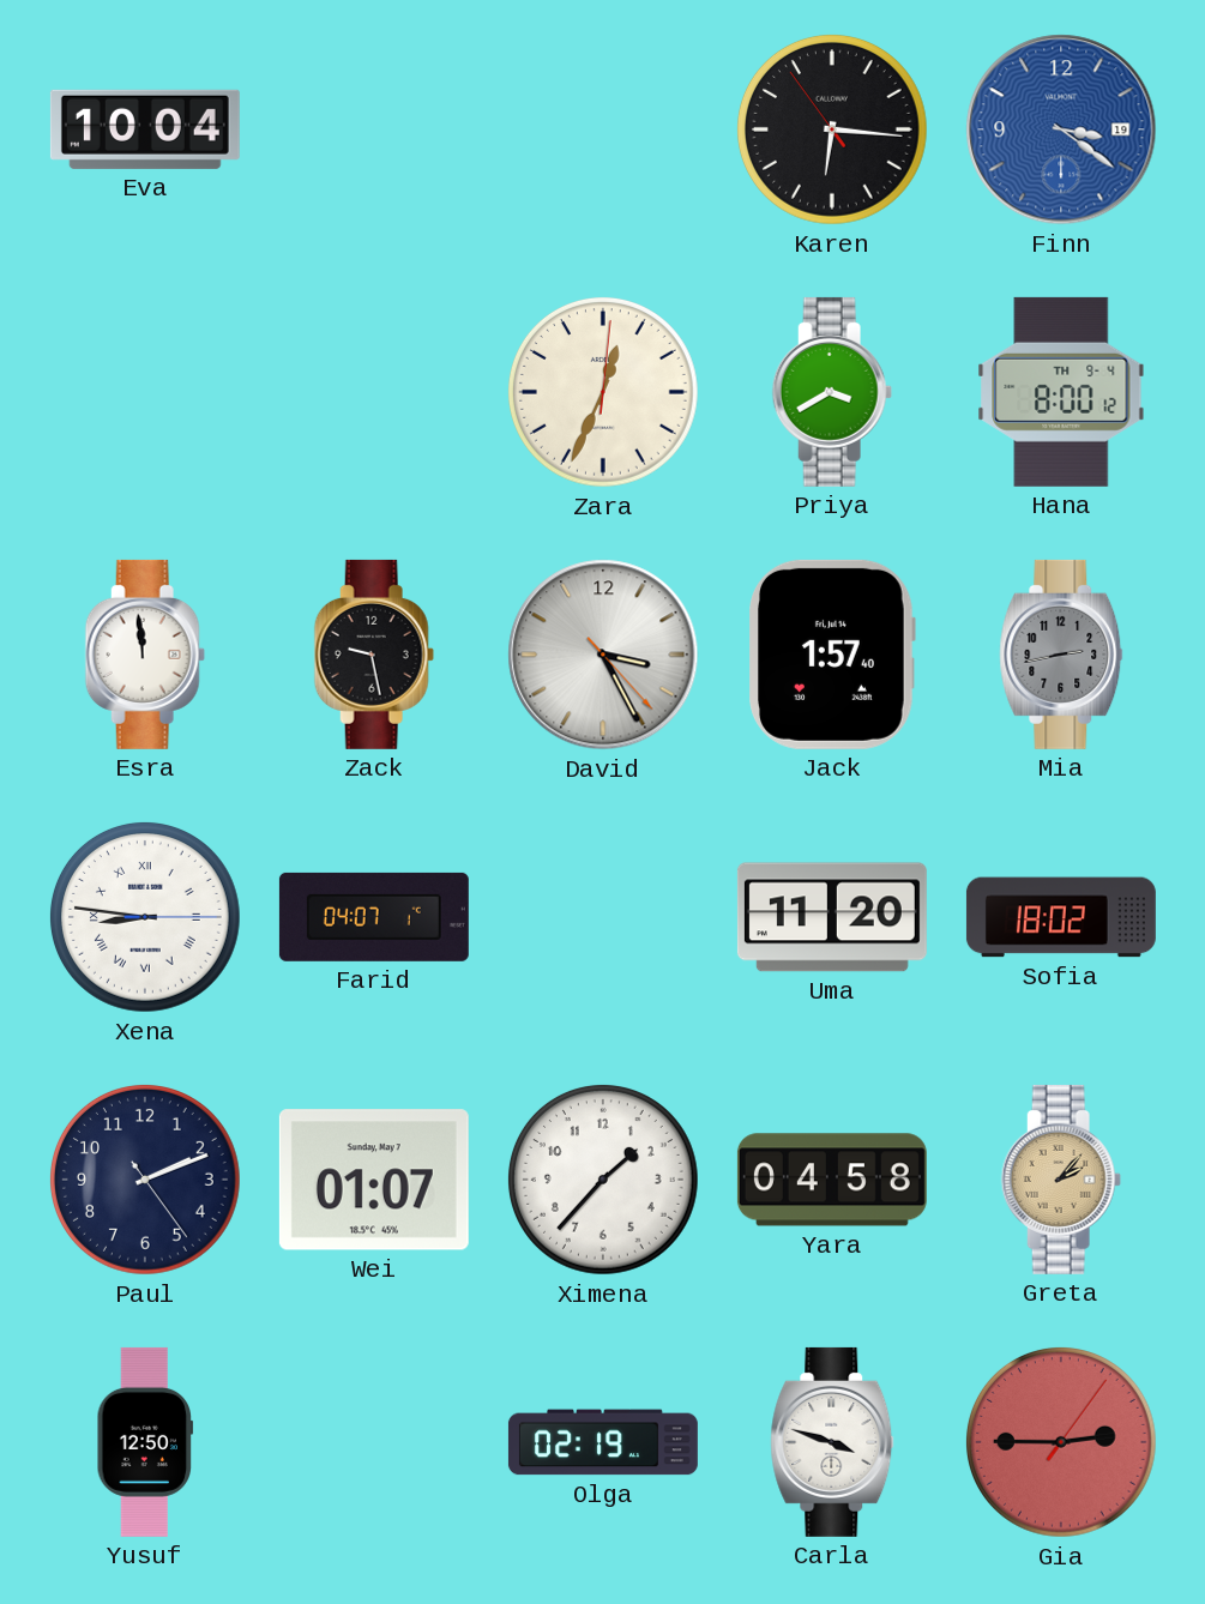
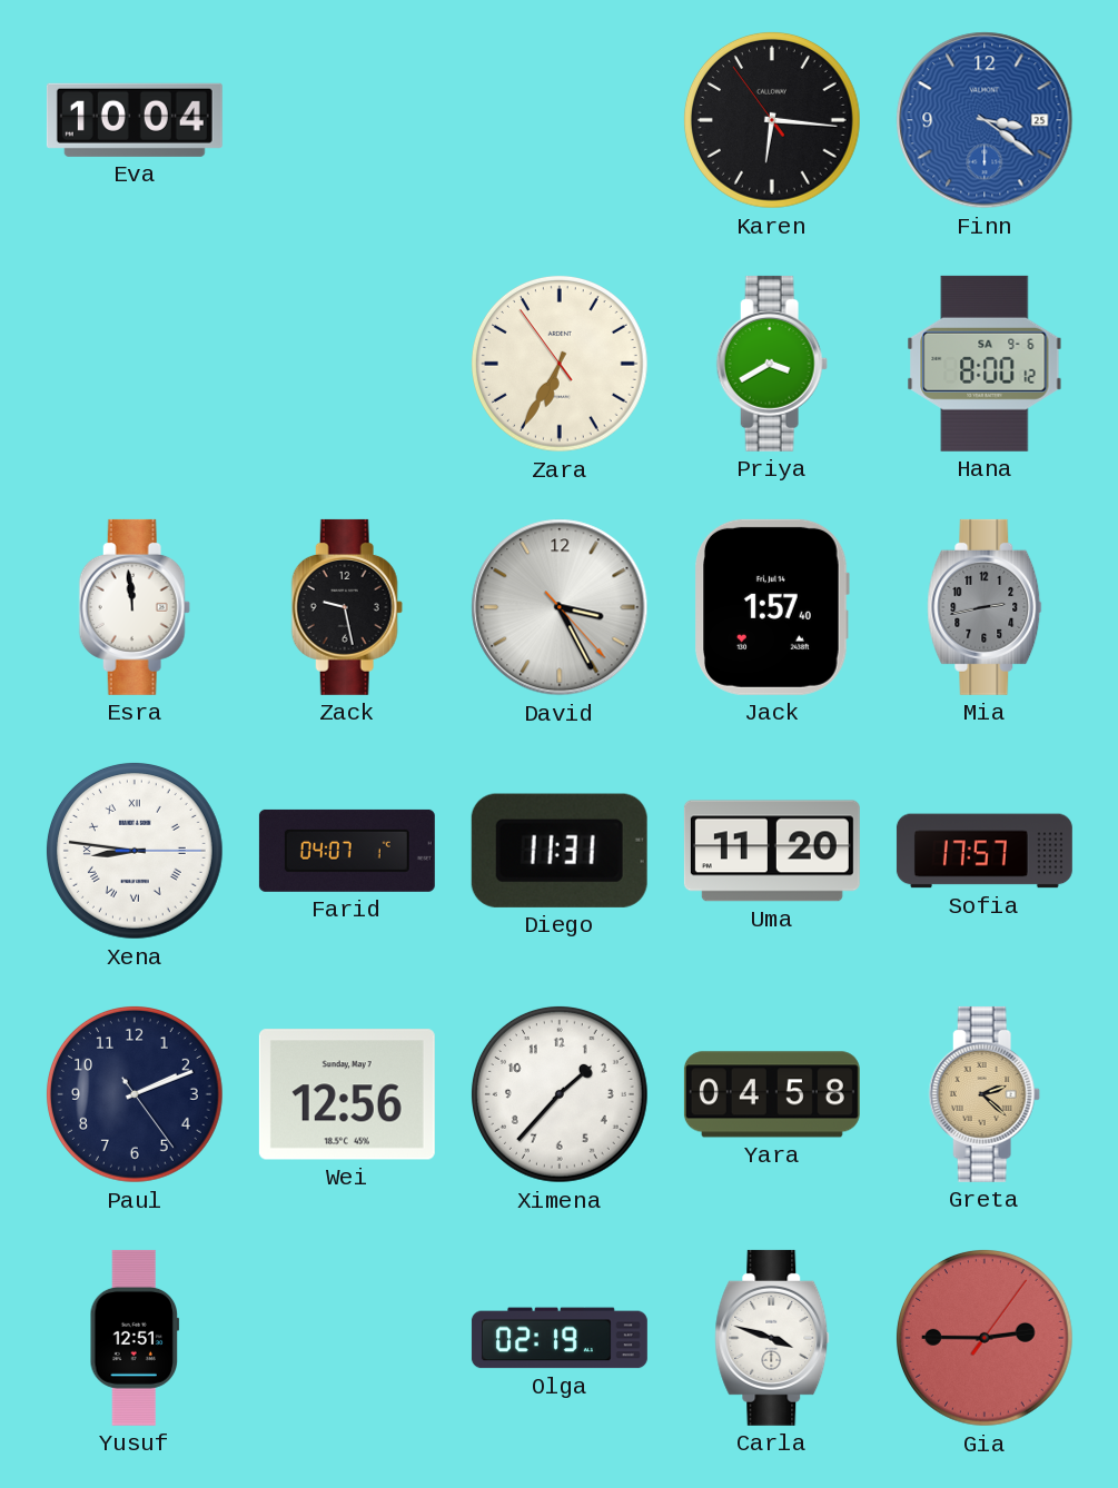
Finn date: 19 -> 25
Zara: 12:34 -> 6:34
Hana date: TH 9-4 -> SA 9-6
Diego: none -> 11:31
Sofia: 18:02 -> 17:57
Wei: 01:07 -> 12:56
Greta: 2:07 -> 2:22
Yusuf: 12:50 -> 12:51
